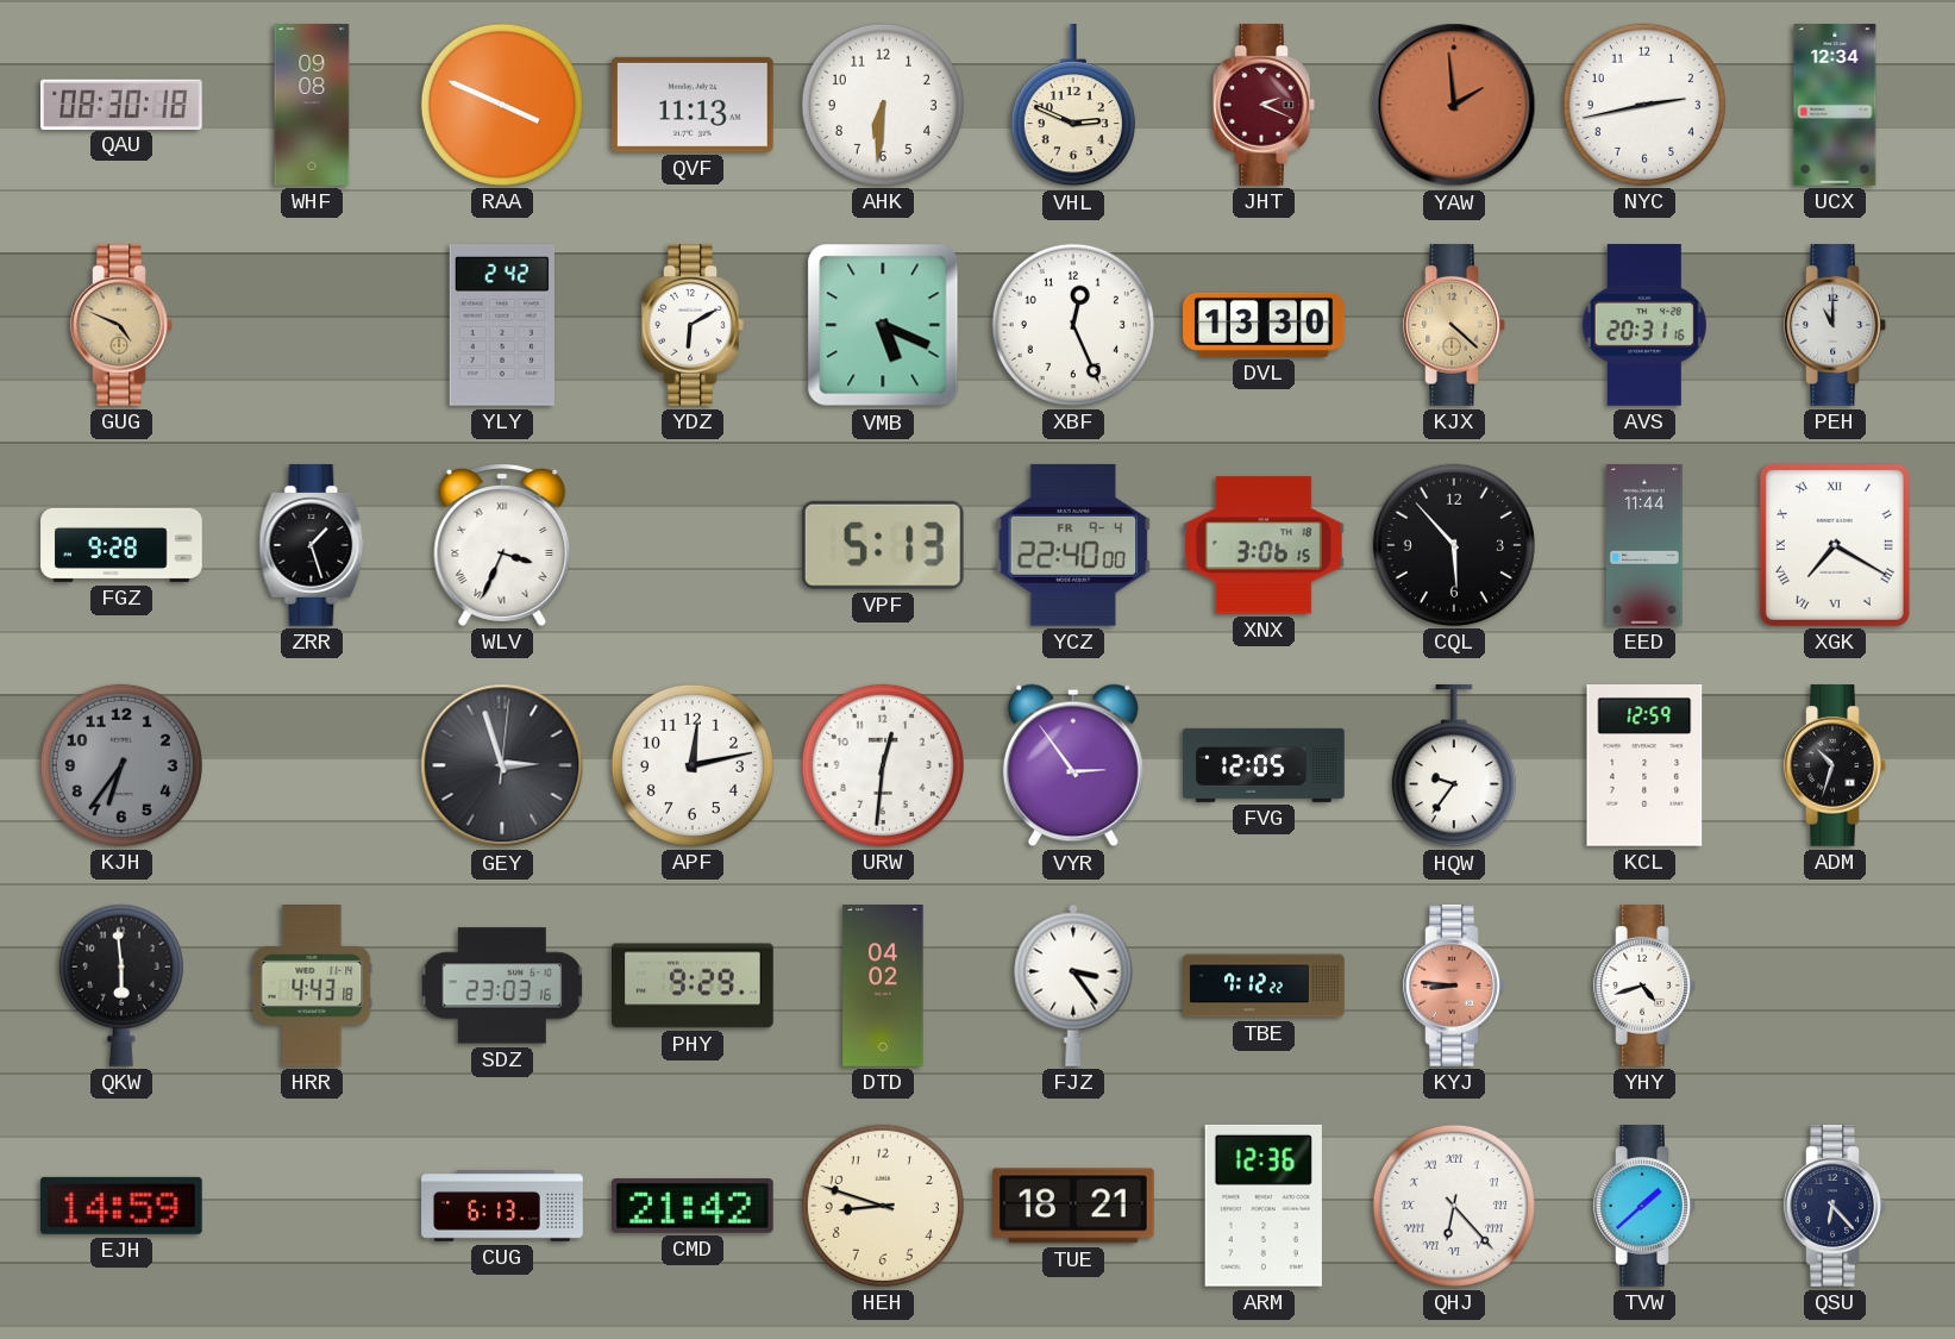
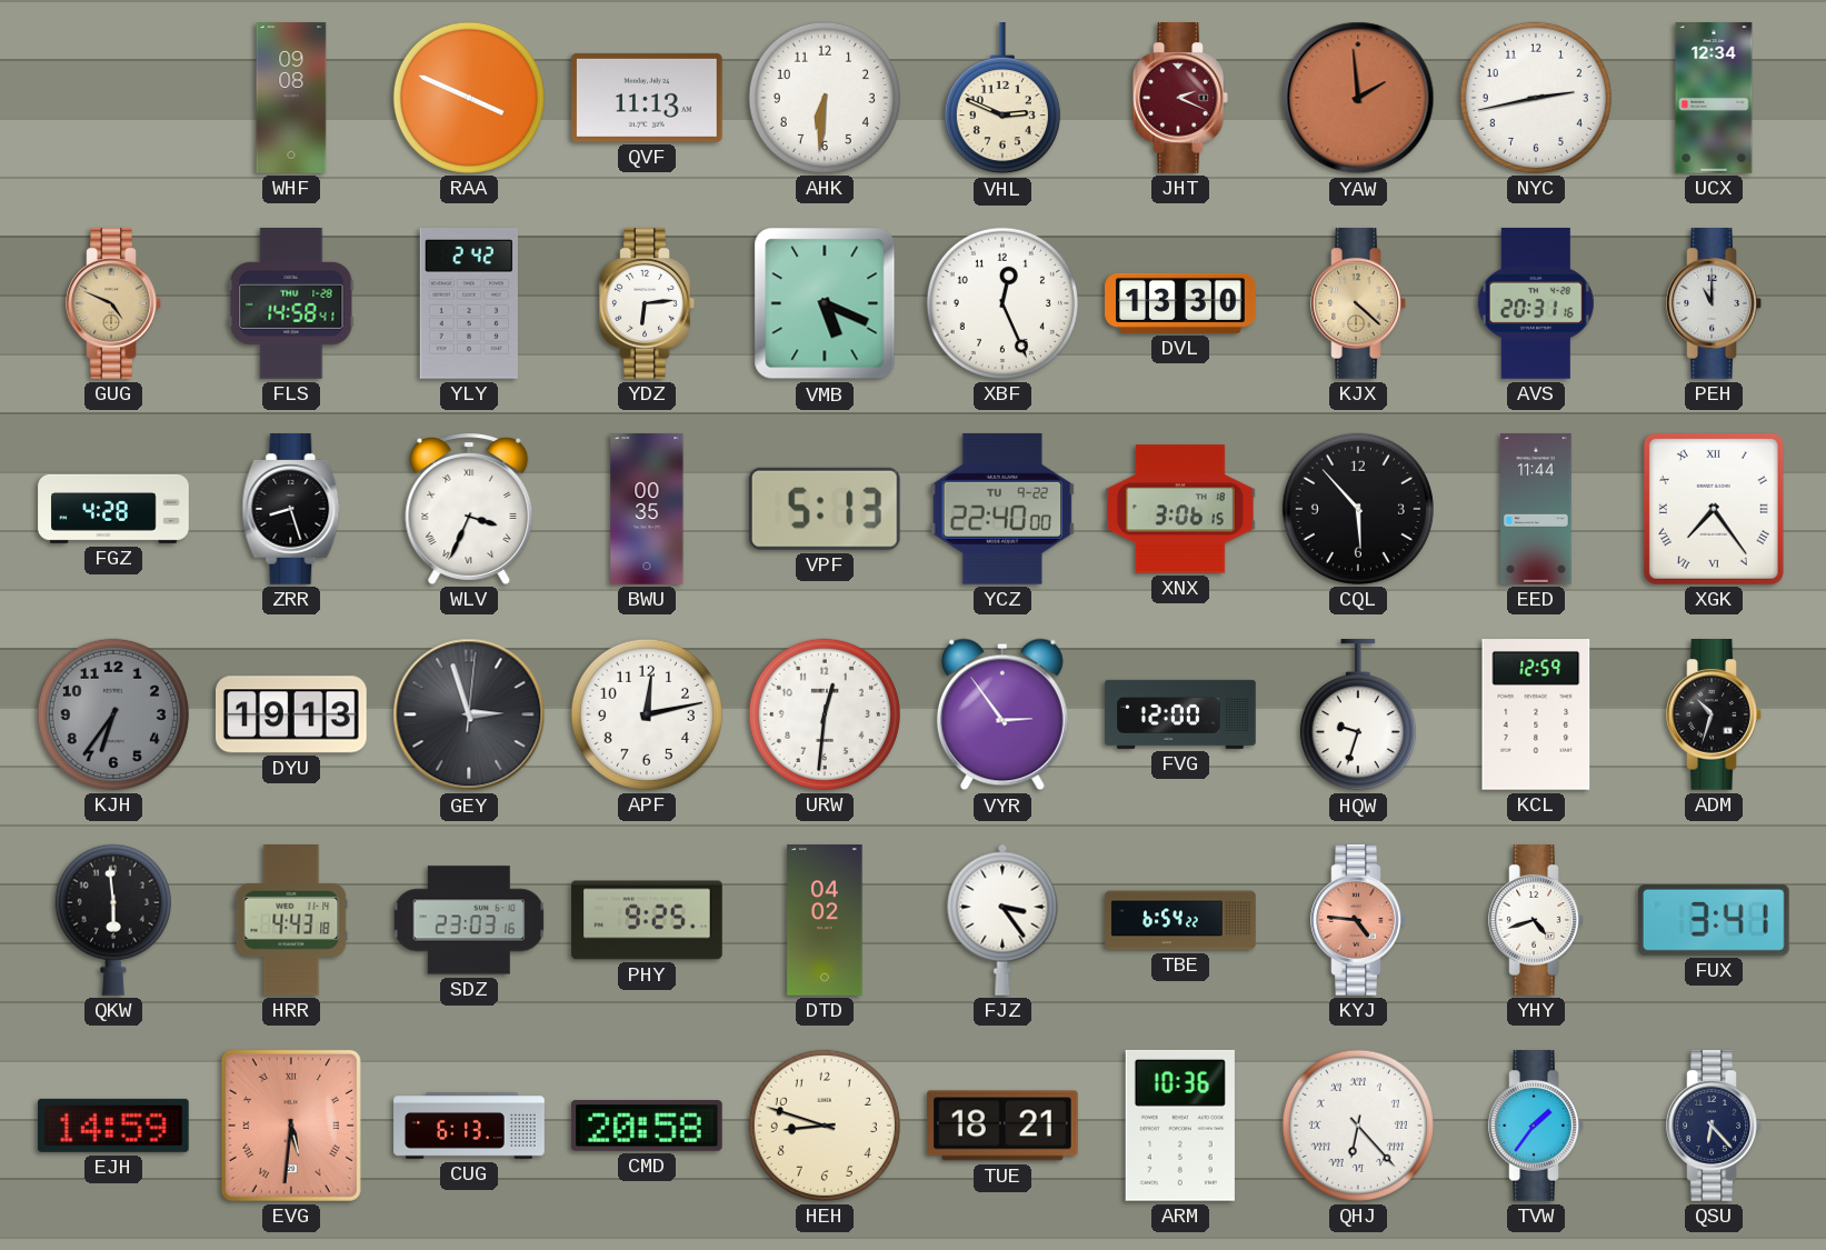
QAU: 08:30 -> none
FLS: none -> 14:58
YDZ: 6:10 -> 6:14
FGZ: 9:28 -> 4:28
ZRR: 1:27 -> 8:27
BWU: none -> 00:35
YCZ date: FR 9-4 -> TU 9-22
XGK: 7:20 -> 7:24
DYU: none -> 19:13
FVG: 12:05 -> 12:00
HQW: 9:36 -> 9:33
PHY: 9:29 -> 9:25
TBE: 7:12 -> 6:54
KYJ: 8:46 -> 4:46
FUX: none -> 3:41
EVG: none -> 5:31
CMD: 21:42 -> 20:58
ARM: 12:36 -> 10:36
TVW: 1:38 -> 1:36
